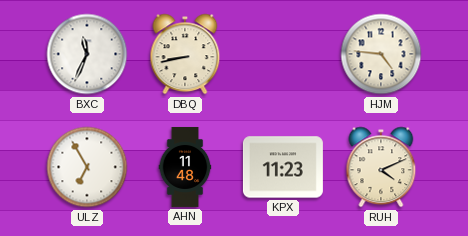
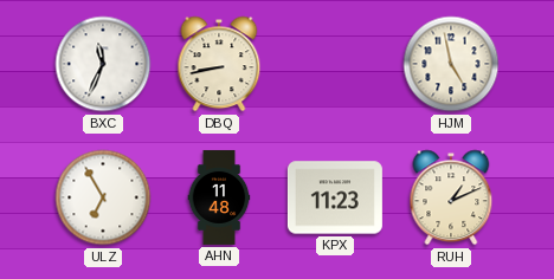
HJM: 4:46 -> 4:58
RUH: 4:11 -> 1:11
